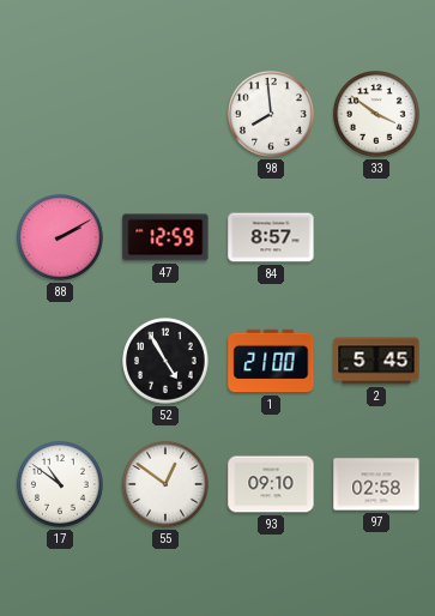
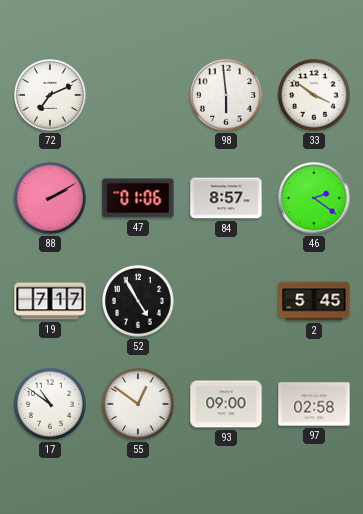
72: none -> 7:11
98: 7:59 -> 5:59
47: 12:59 -> 01:06
46: none -> 2:21
19: none -> 7:17
1: 21:00 -> none
93: 09:10 -> 09:00
